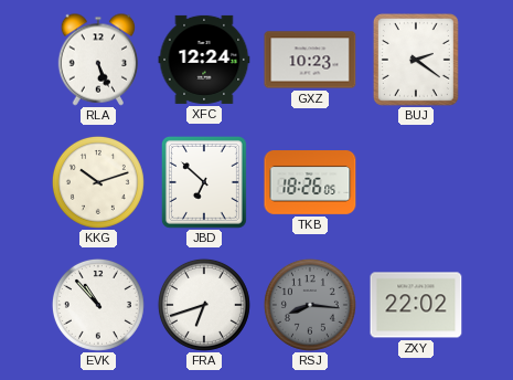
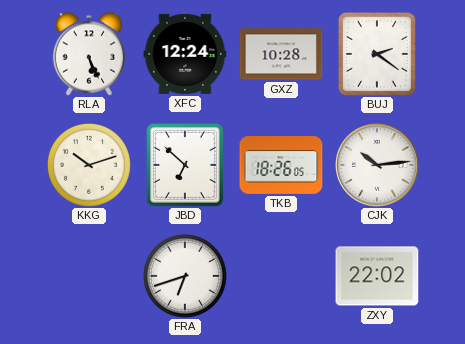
GXZ: 10:23 -> 10:28
CJK: none -> 10:14
EVK: 10:53 -> none
RSJ: 8:16 -> none
